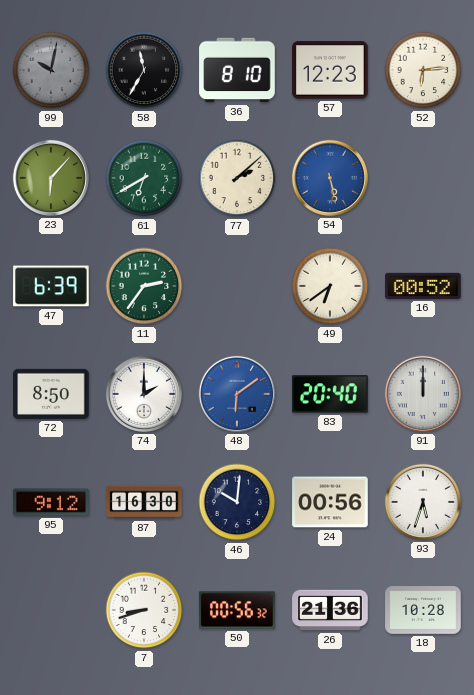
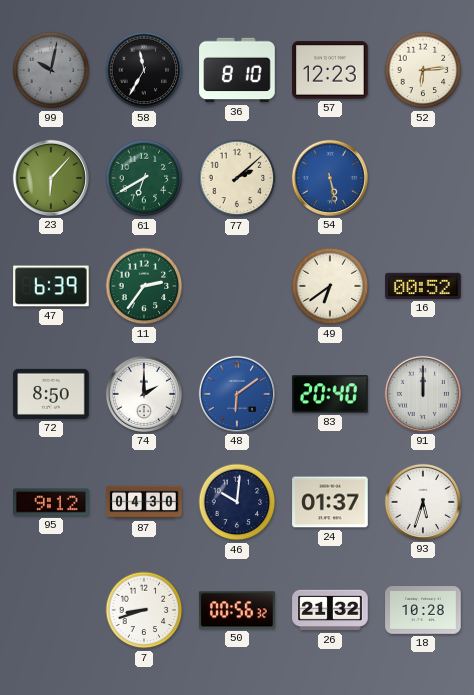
87: 16:30 -> 04:30
24: 00:56 -> 01:37
26: 21:36 -> 21:32
